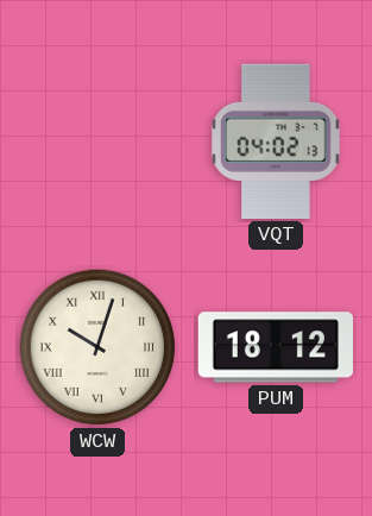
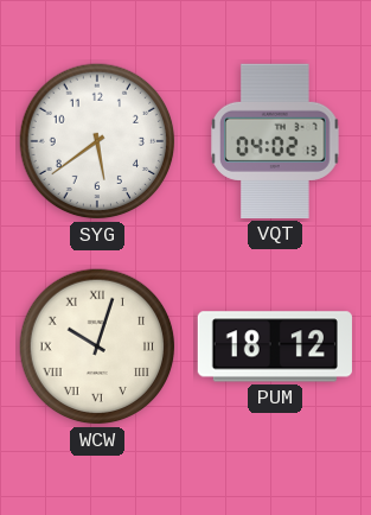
SYG: none -> 5:39
